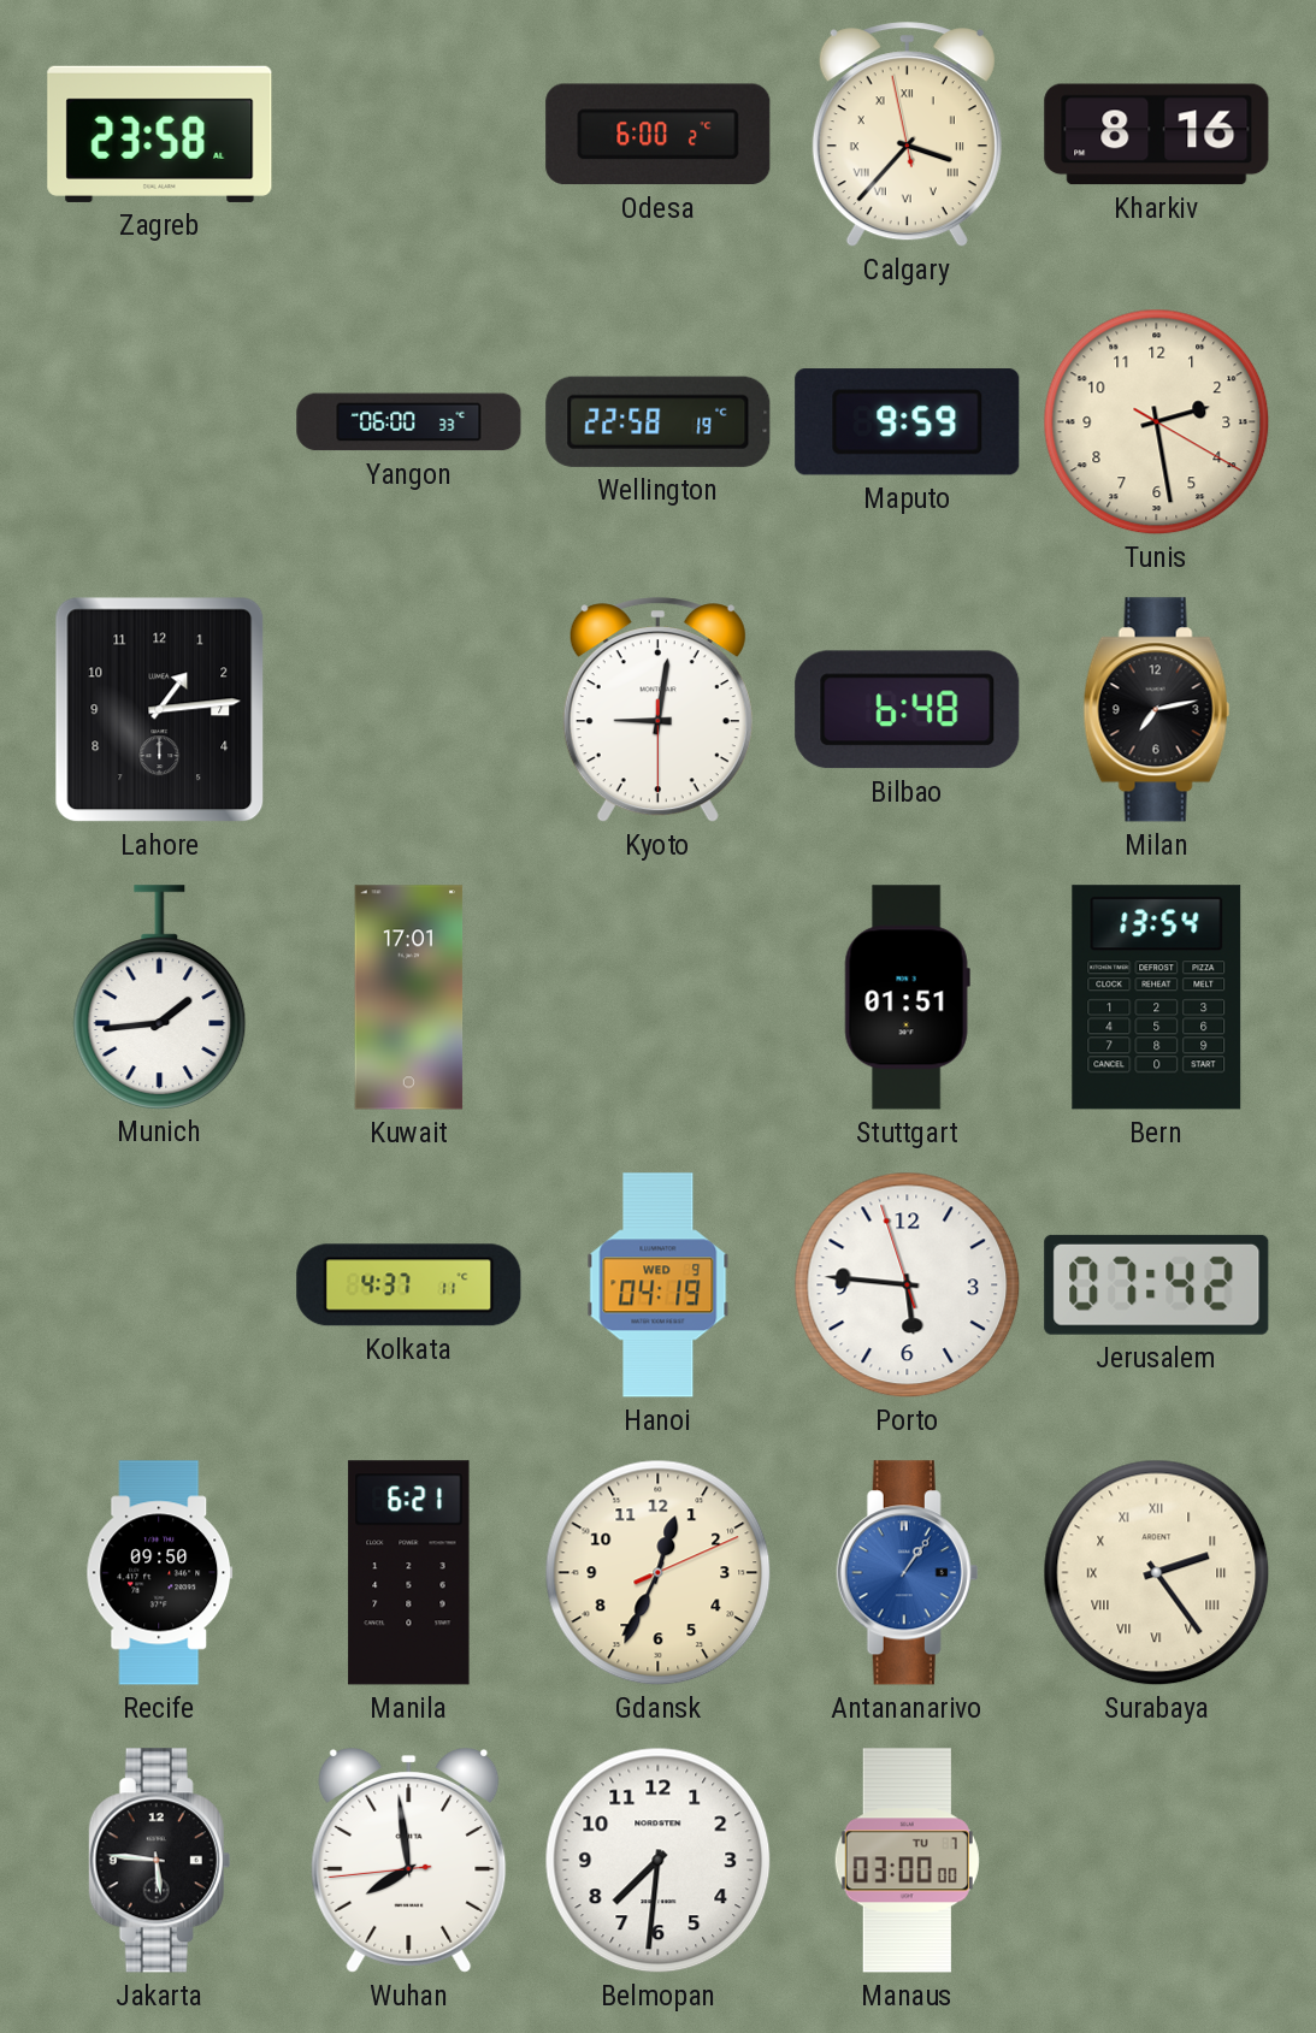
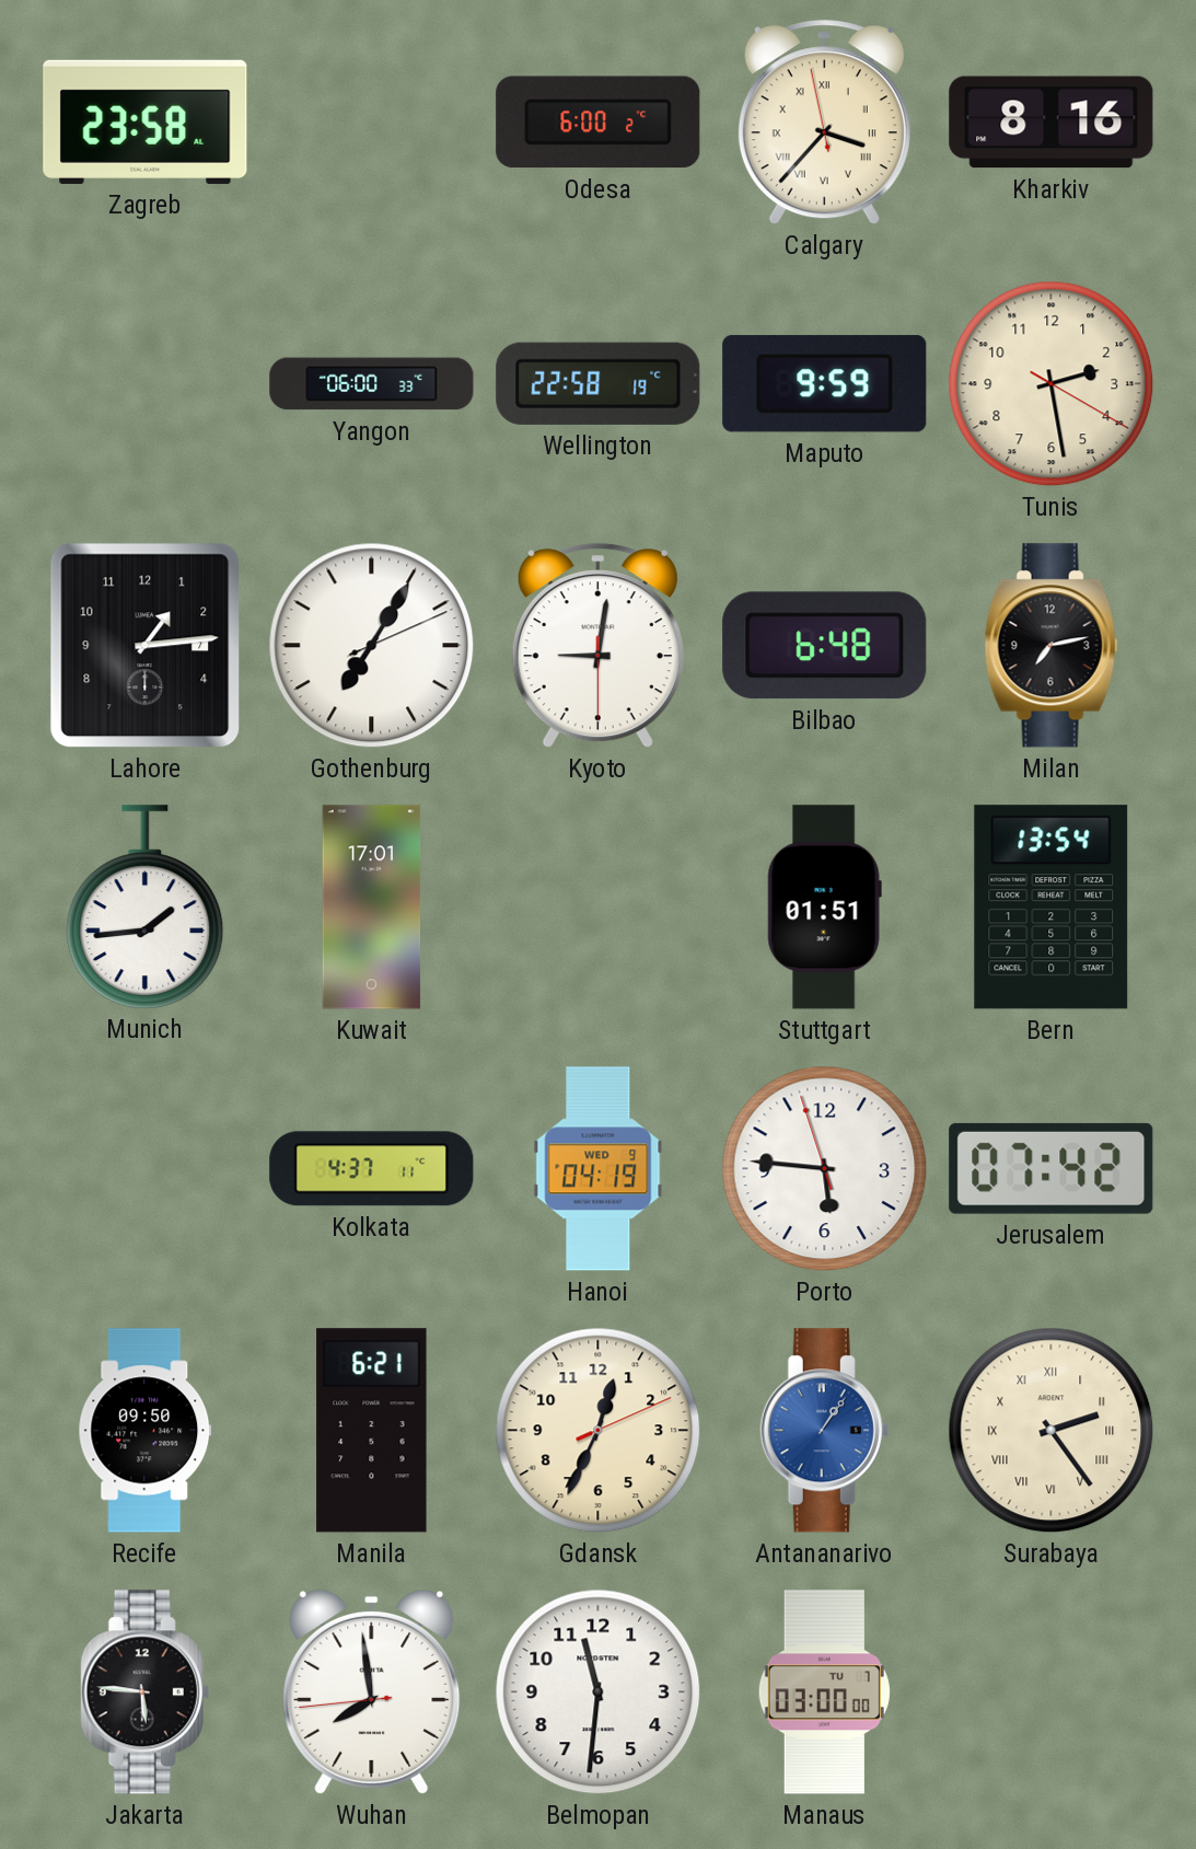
Gothenburg: none -> 7:05
Belmopan: 7:31 -> 11:31
